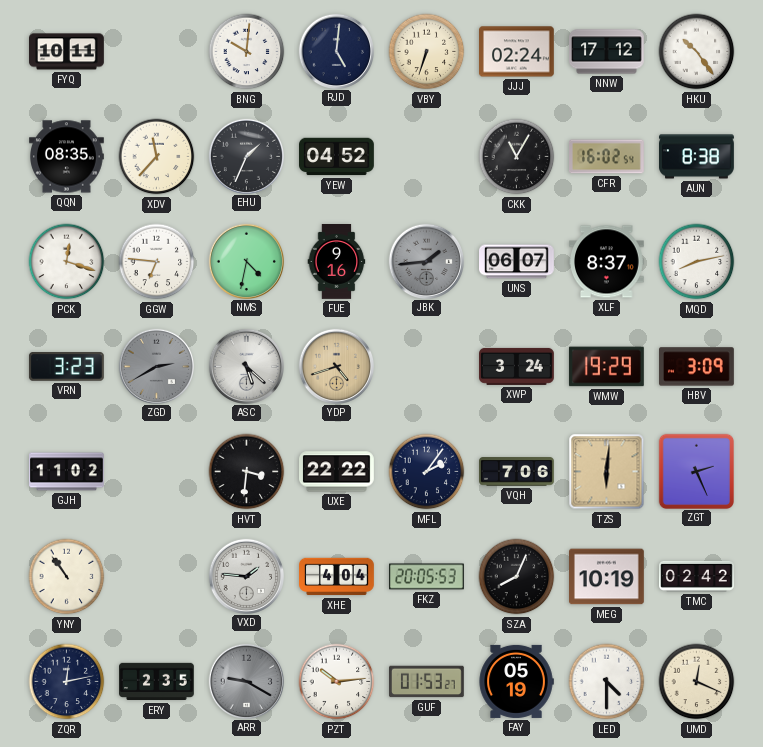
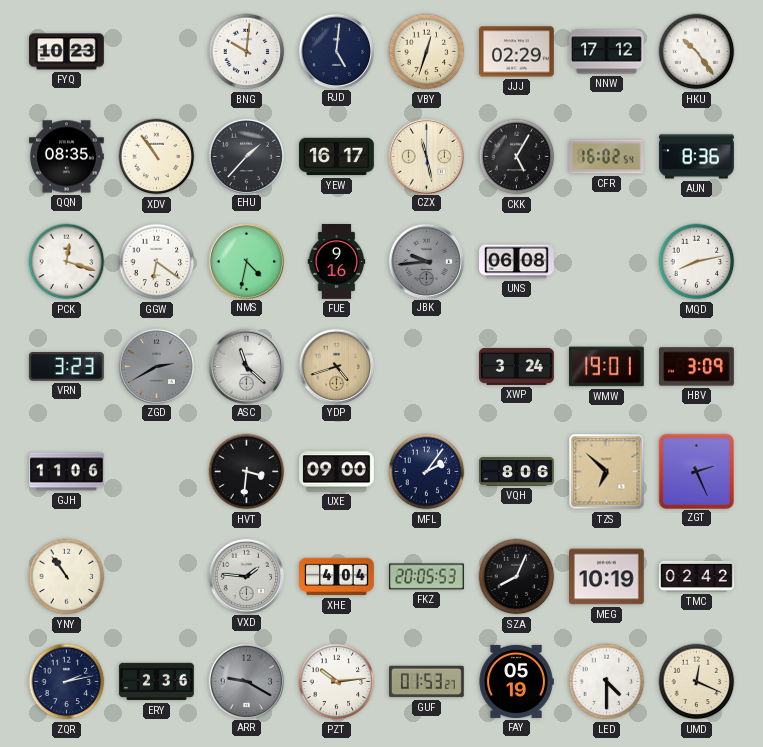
FYQ: 10:11 -> 10:23
VBY: 6:33 -> 12:33
JJJ: 02:24 -> 02:29
XDV: 11:37 -> 10:54
EHU: 1:34 -> 1:37
YEW: 04:52 -> 16:17
CZX: none -> 11:28
CKK: 11:05 -> 5:05
AUN: 8:38 -> 8:36
GGW: 6:46 -> 6:21
JBK: 1:44 -> 9:44
UNS: 06:07 -> 06:08
XLF: 8:37 -> none
ASC: 5:22 -> 11:22
WMW: 19:29 -> 19:01
GJH: 11:02 -> 11:06
UXE: 22:22 -> 09:00
VQH: 7:06 -> 8:06
TZS: 6:01 -> 6:52
ZQR: 12:13 -> 2:13
ERY: 2:35 -> 2:36
